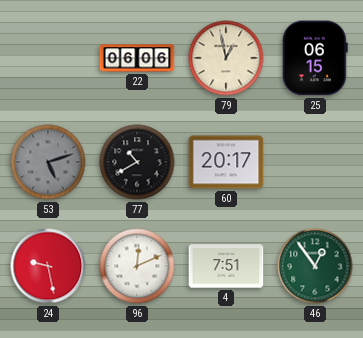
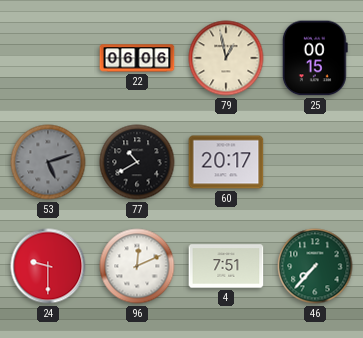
25: 06:15 -> 00:15
24: 9:28 -> 9:30
46: 12:54 -> 7:37
